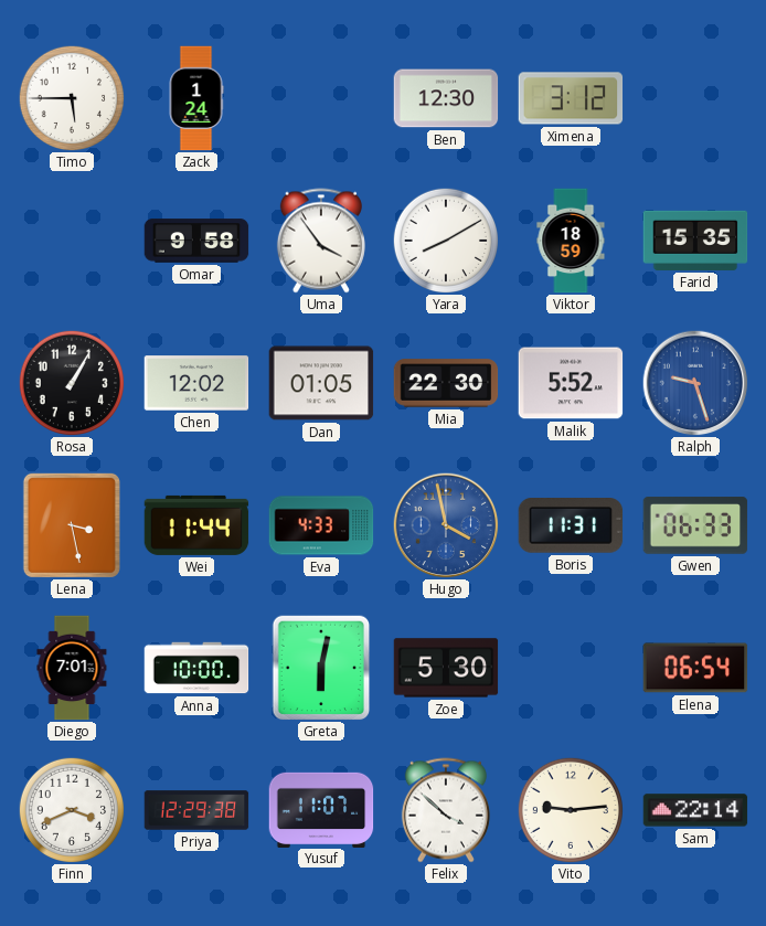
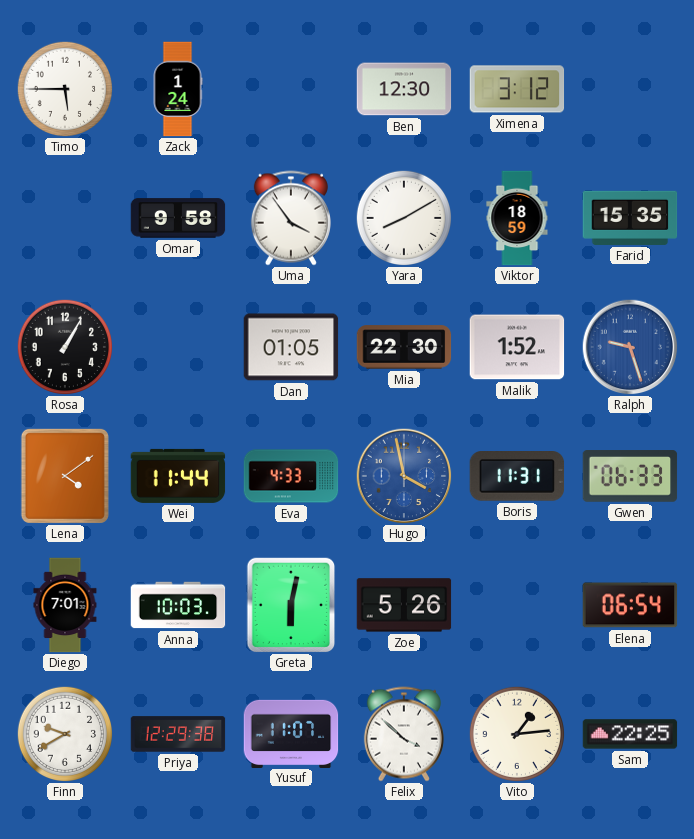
Chen: 12:02 -> none
Malik: 5:52 -> 1:52
Lena: 3:28 -> 4:09
Anna: 10:00 -> 10:03
Zoe: 5:30 -> 5:26
Finn: 3:41 -> 9:40
Vito: 9:14 -> 1:14
Sam: 22:14 -> 22:25
